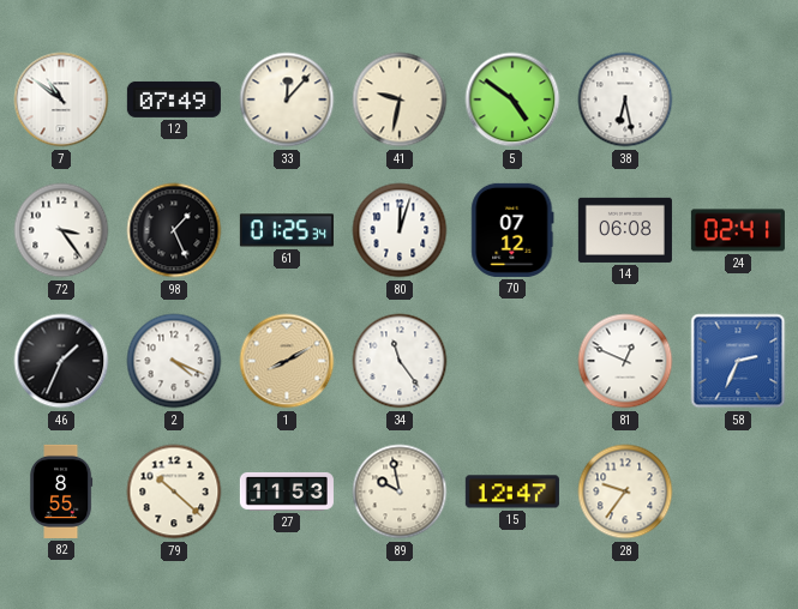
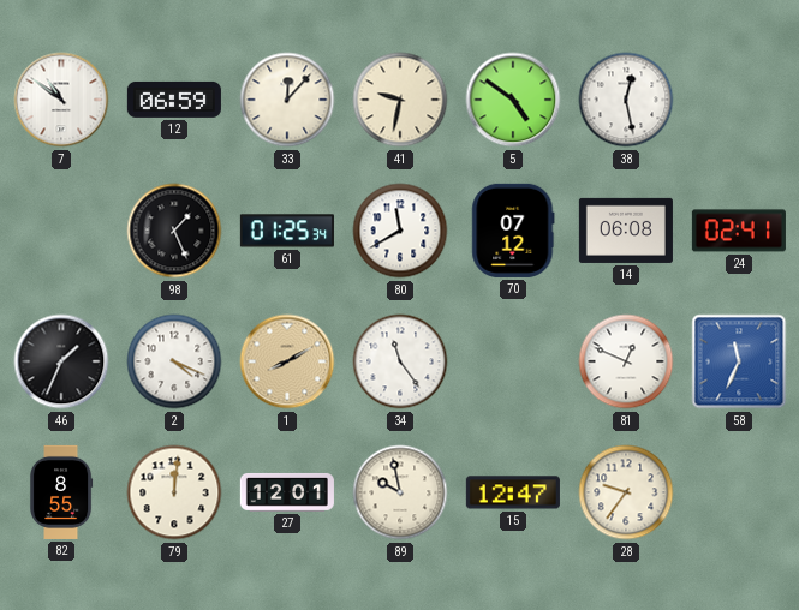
12: 07:49 -> 06:59
38: 6:28 -> 12:28
72: 3:24 -> none
80: 12:03 -> 11:40
58: 2:34 -> 11:34
79: 10:22 -> 12:01
27: 11:53 -> 12:01
